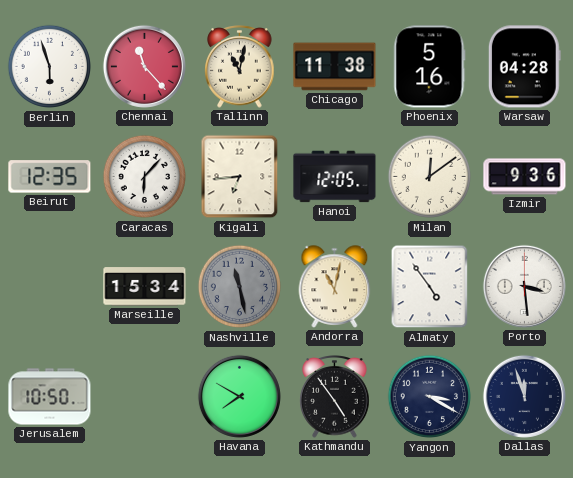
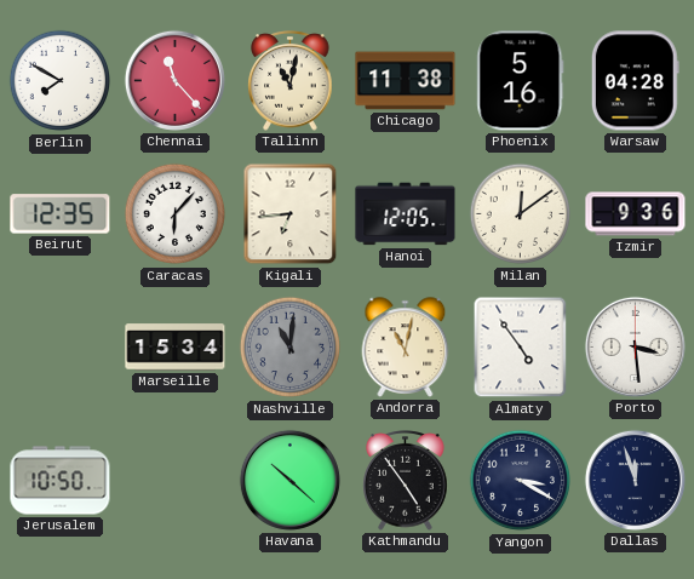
Berlin: 5:57 -> 7:50
Nashville: 11:28 -> 11:01
Havana: 7:50 -> 10:22
